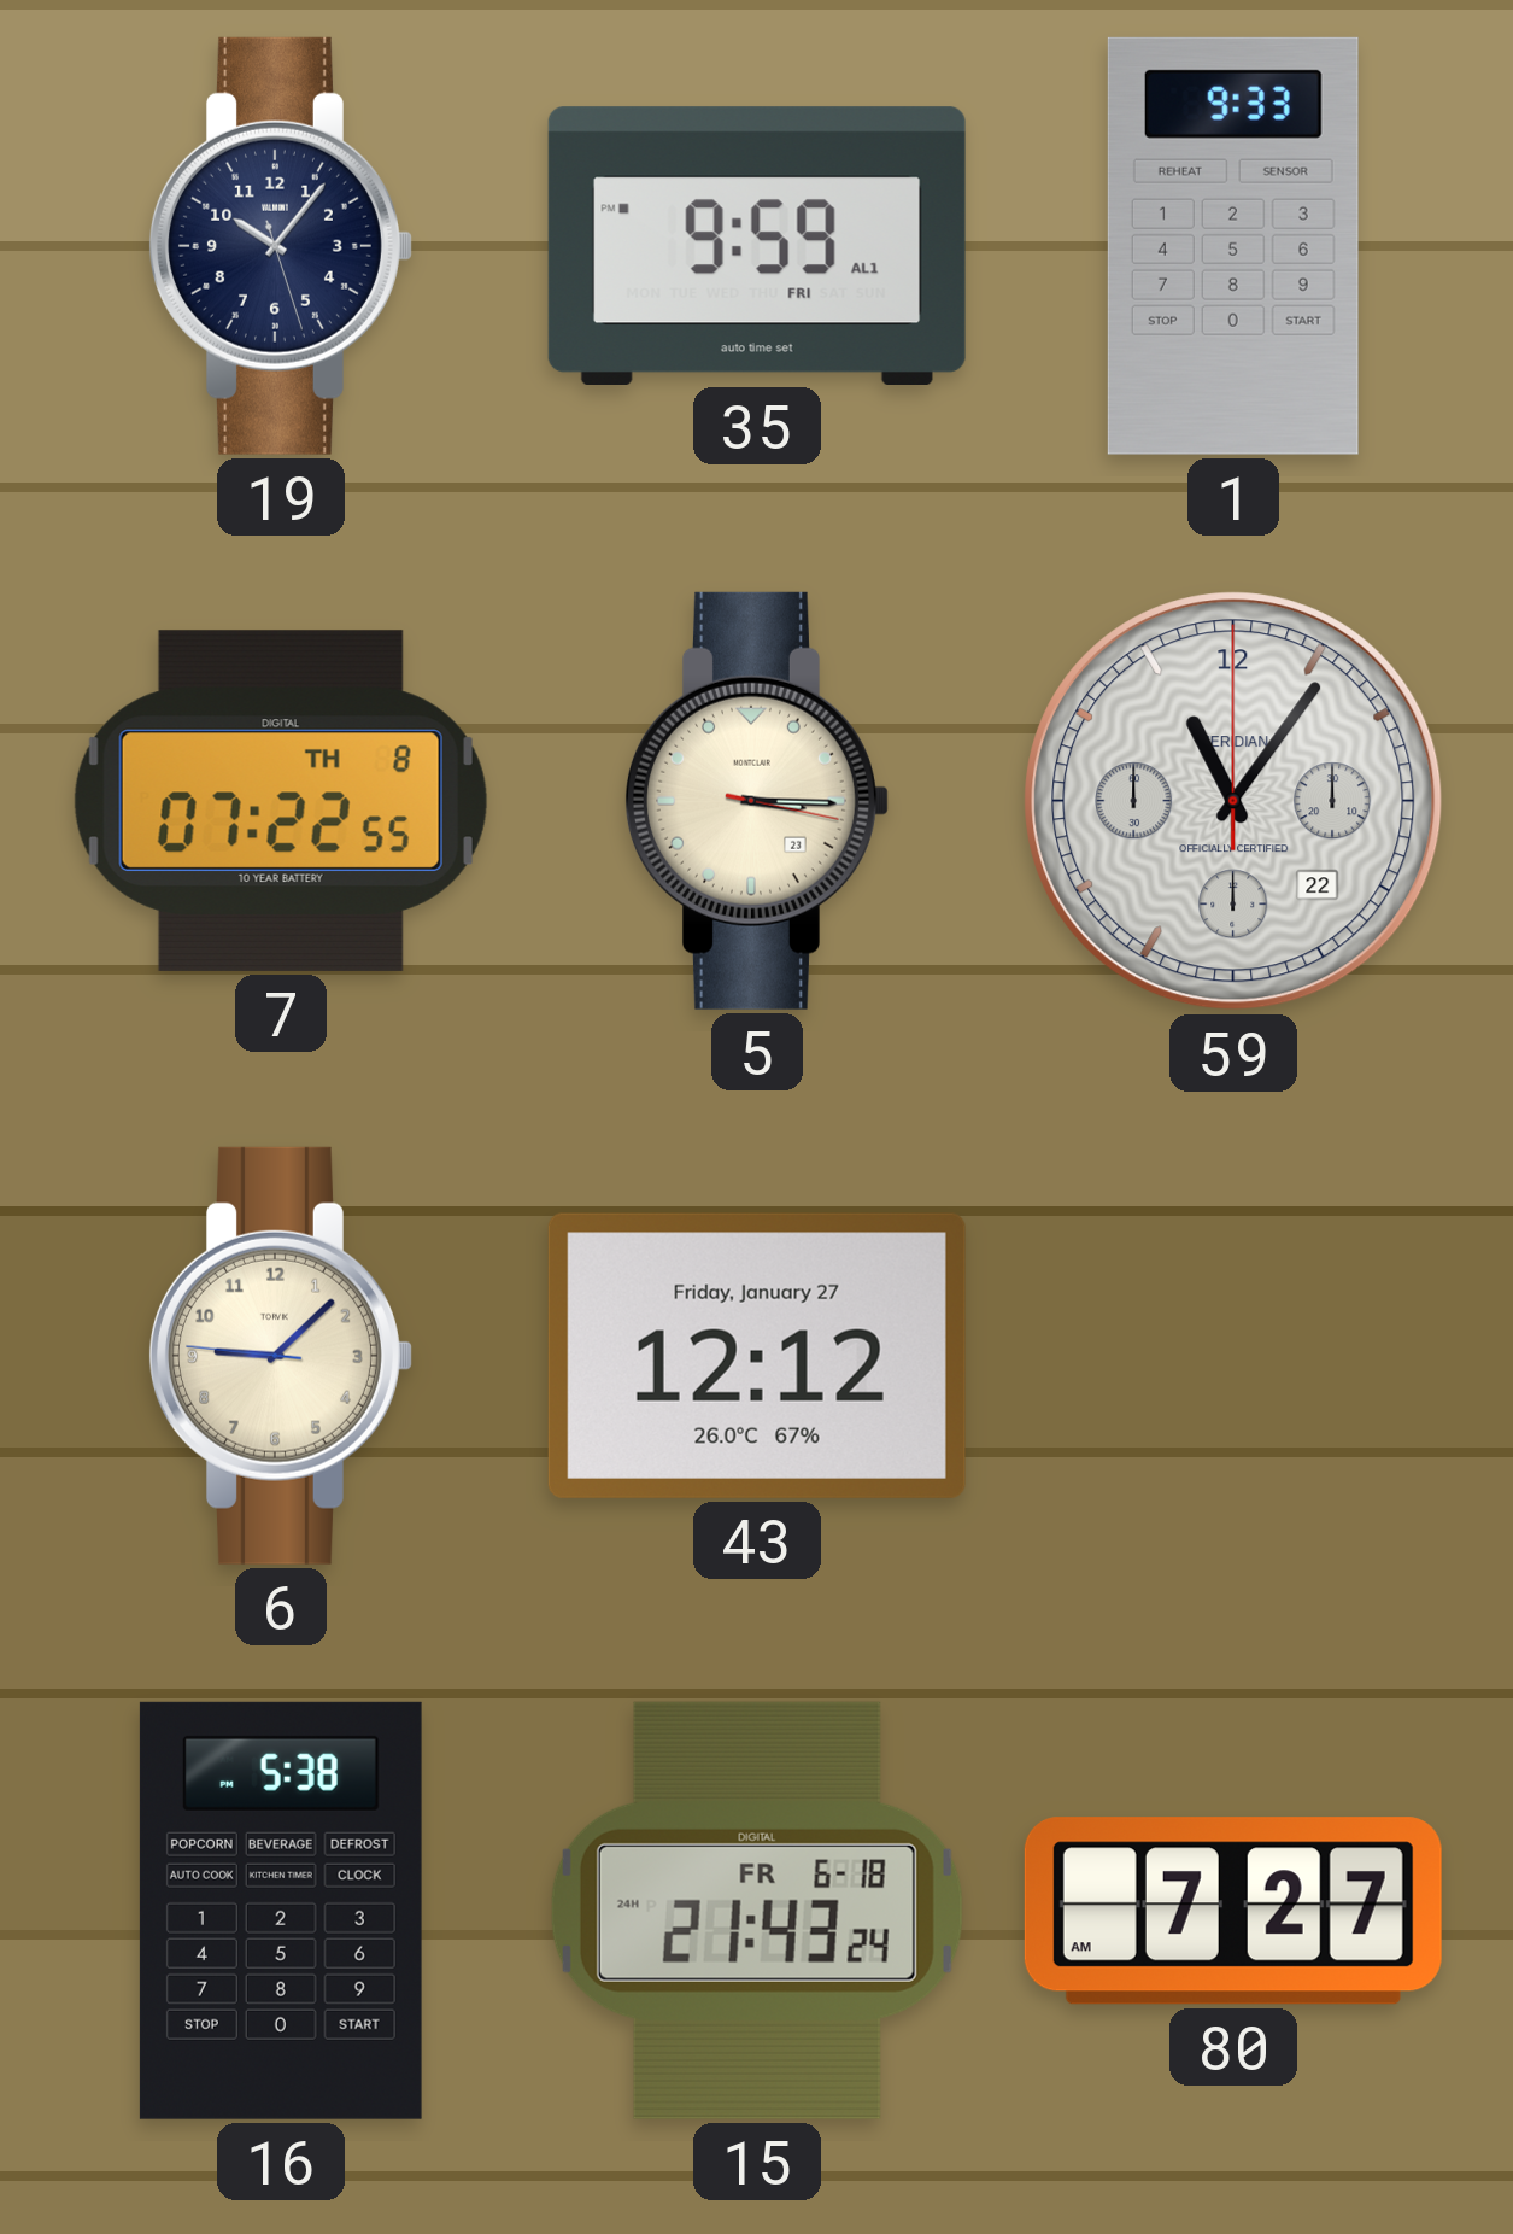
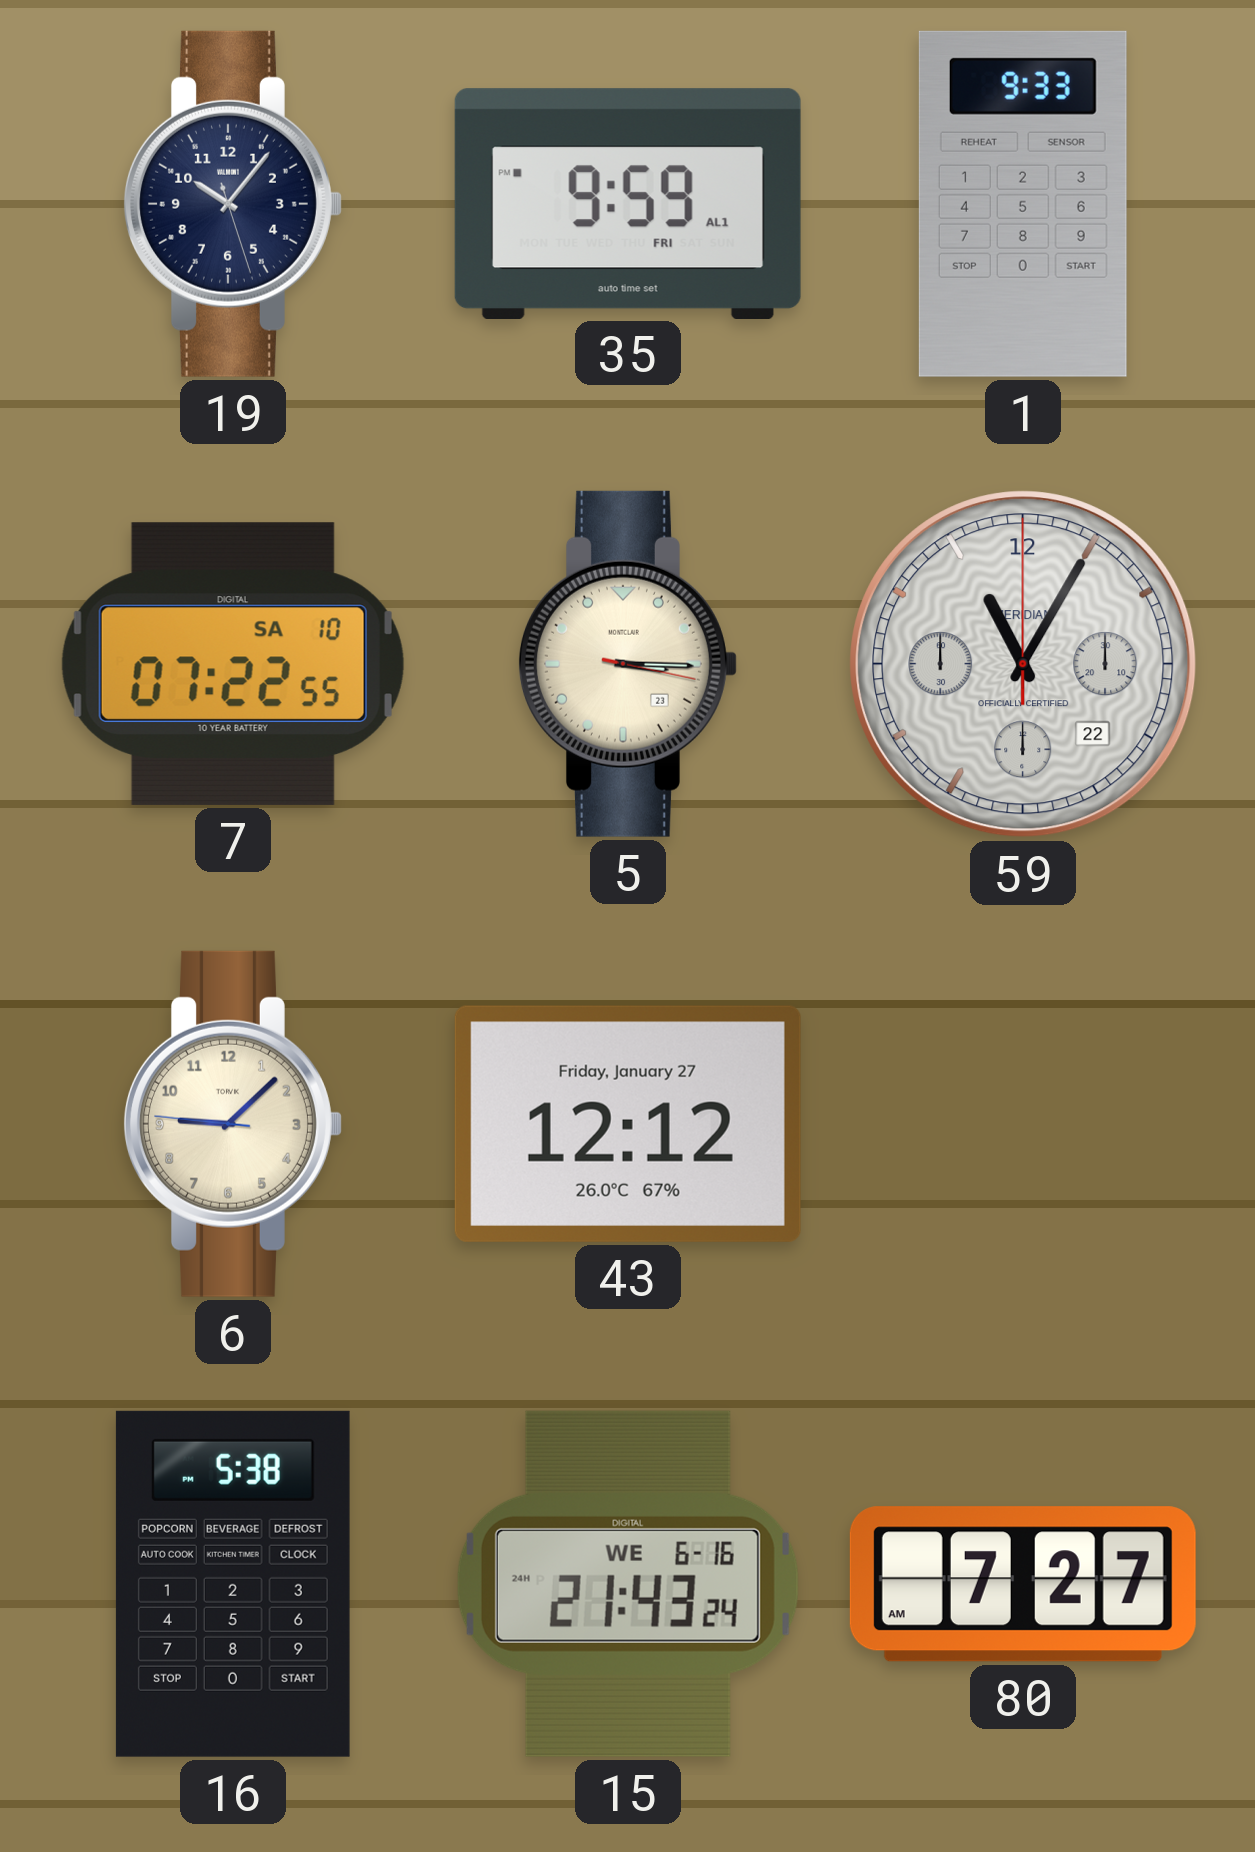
7 date: TH 8 -> SA 10
59: 11:06 -> 11:05
15 date: FR 6-18 -> WE 6-16
